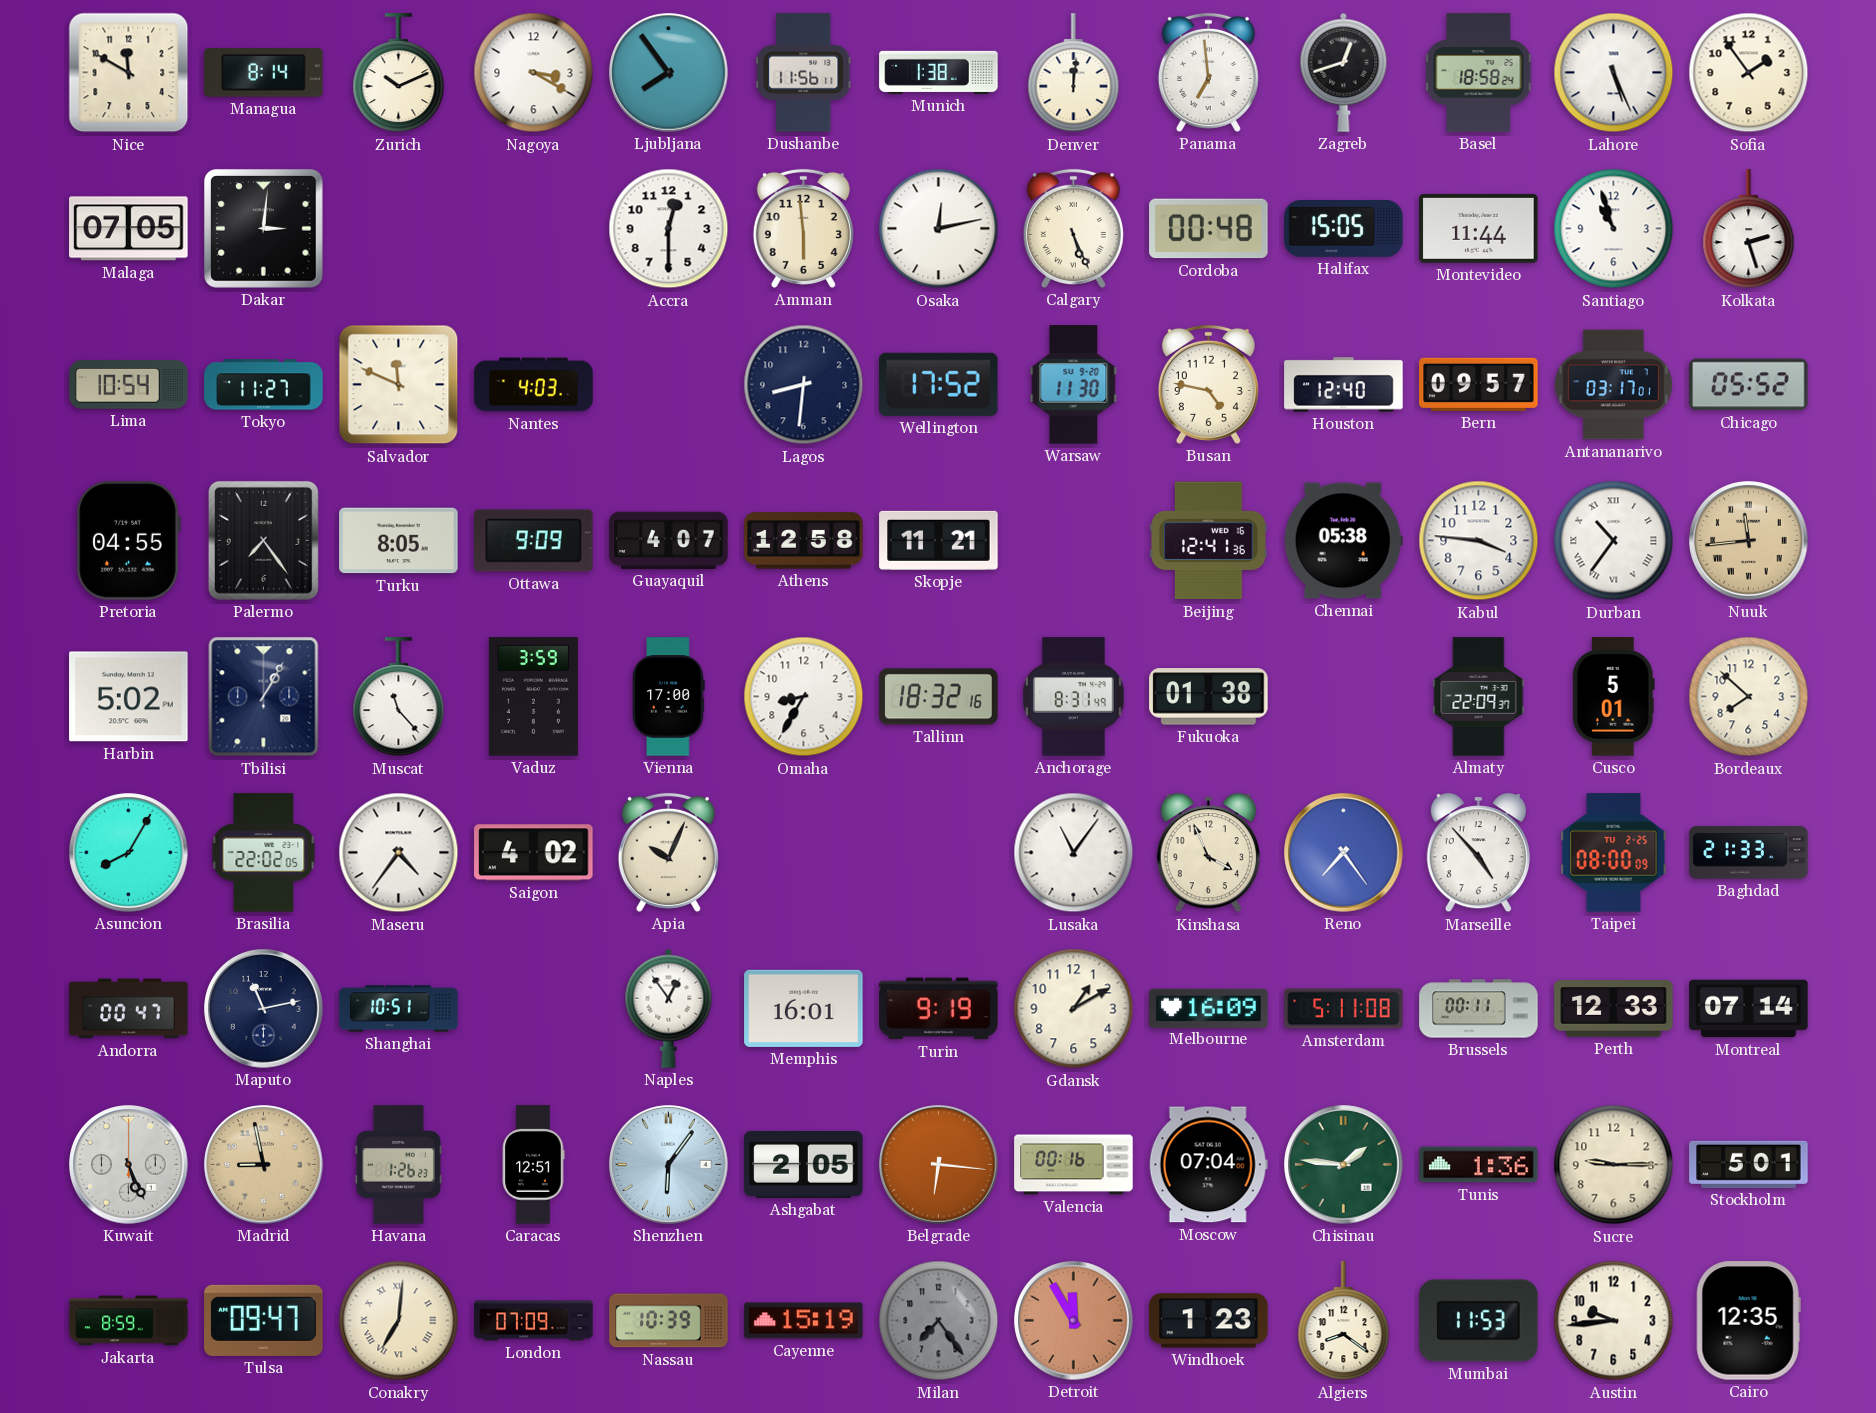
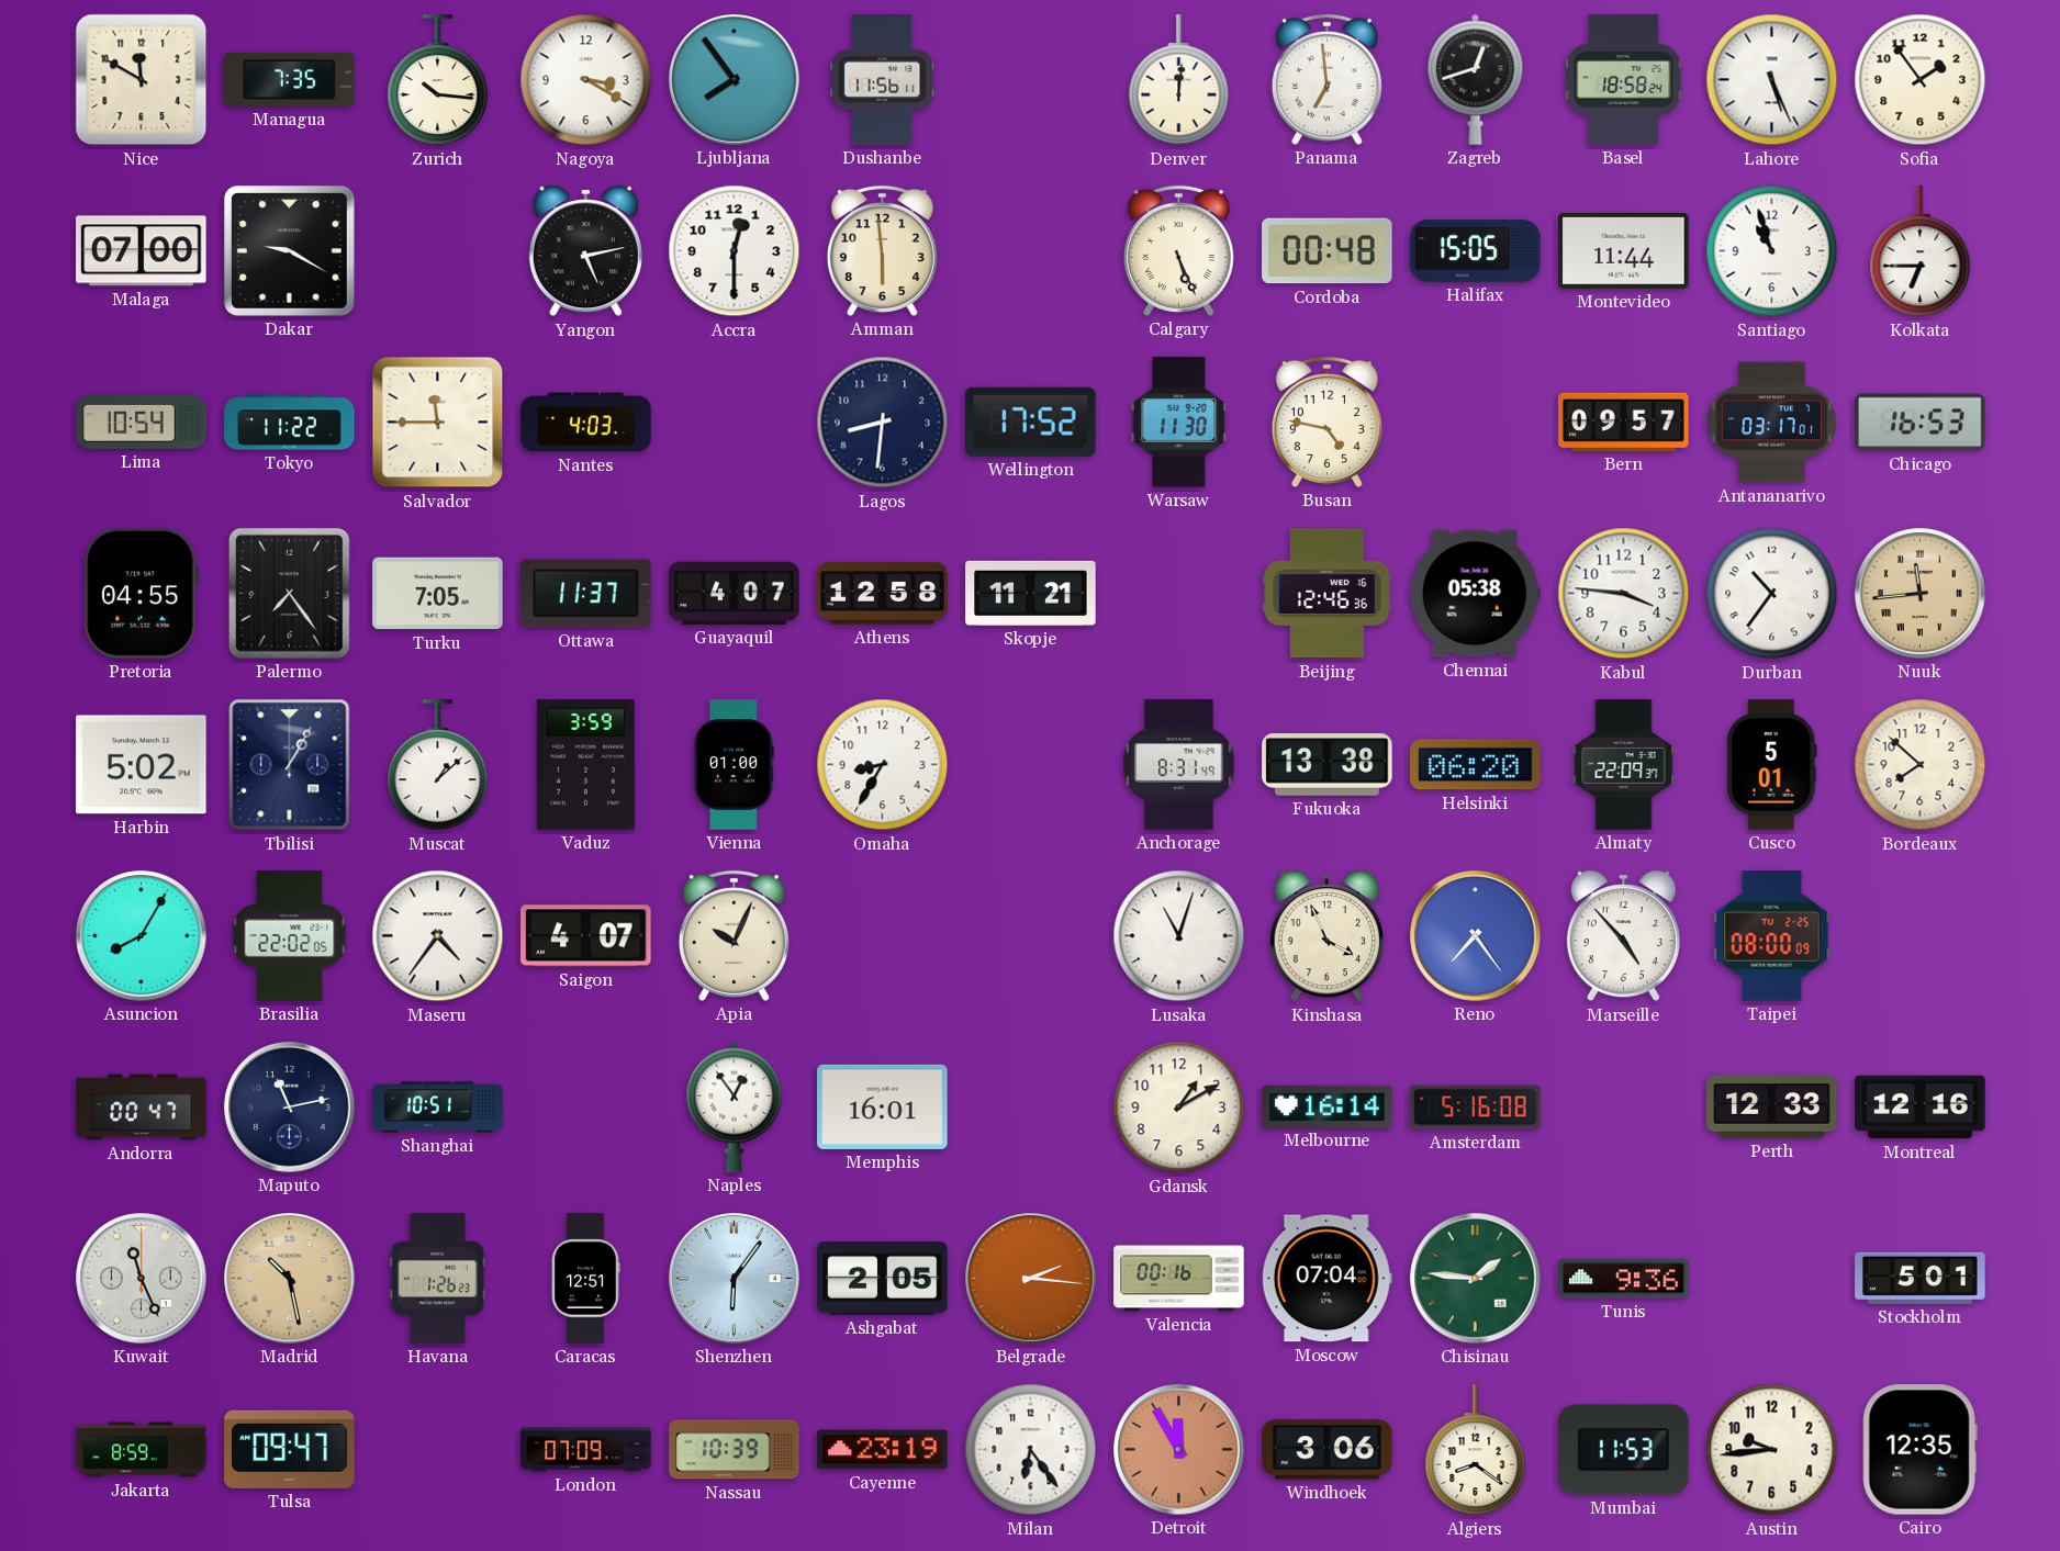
Managua: 8:14 -> 7:35
Zurich: 10:11 -> 10:16
Munich: 1:38 -> none
Malaga: 07:05 -> 07:00
Dakar: 3:01 -> 9:20
Yangon: none -> 5:13
Osaka: 12:13 -> none
Kolkata: 2:27 -> 6:45
Tokyo: 11:27 -> 11:22
Salvador: 11:49 -> 11:45
Houston: 12:40 -> none
Chicago: 05:52 -> 16:53
Turku: 8:05 -> 7:05
Ottawa: 9:09 -> 11:37
Beijing: 12:41 -> 12:46
Durban numerals: Roman -> Arabic
Muscat: 11:23 -> 1:08
Vienna: 17:00 -> 01:00
Tallinn: 18:32 -> none
Fukuoka: 01:38 -> 13:38
Helsinki: none -> 06:20
Saigon: 4:02 -> 4:07
Lusaka: 11:06 -> 11:03
Baghdad: 21:33 -> none
Turin: 9:19 -> none
Melbourne: 16:09 -> 16:14
Amsterdam: 5:11 -> 5:16
Brussels: 00:11 -> none
Montreal: 07:14 -> 12:16
Kuwait: 5:26 -> 11:26
Madrid: 8:58 -> 10:28
Belgrade: 6:16 -> 2:16
Tunis: 1:36 -> 9:36
Sucre: 9:15 -> none
Conakry: 7:01 -> none
Cayenne: 15:19 -> 23:19
Milan: 7:24 -> 6:24
Milan dial: grey -> white
Windhoek: 1:23 -> 3:06
